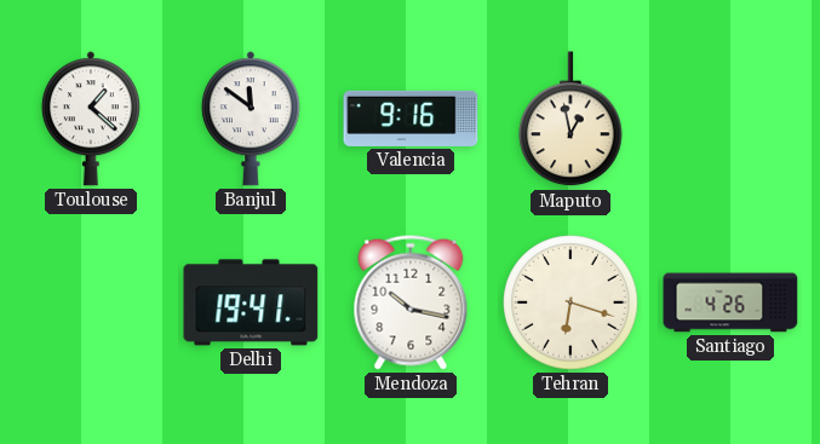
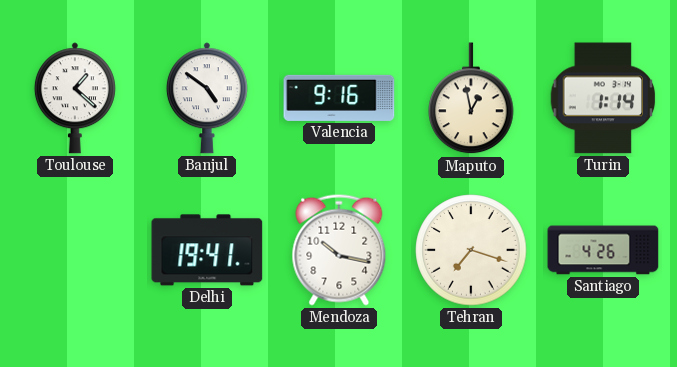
Banjul: 11:51 -> 4:51
Turin: none -> 1:14
Tehran: 6:18 -> 7:18
